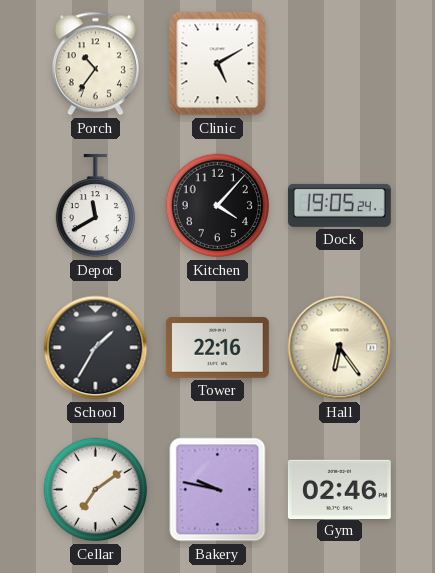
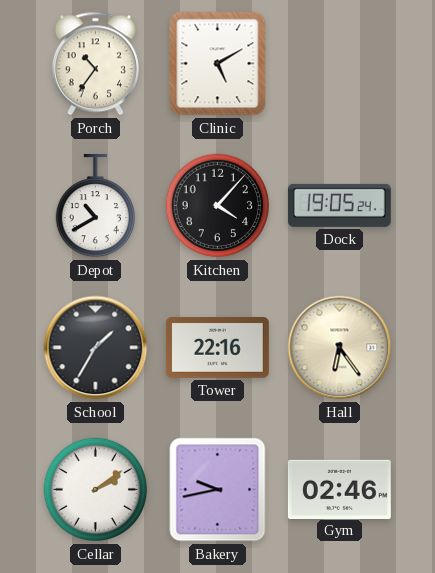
Depot: 11:40 -> 10:40
Cellar: 7:09 -> 2:09
Bakery: 9:47 -> 9:43
